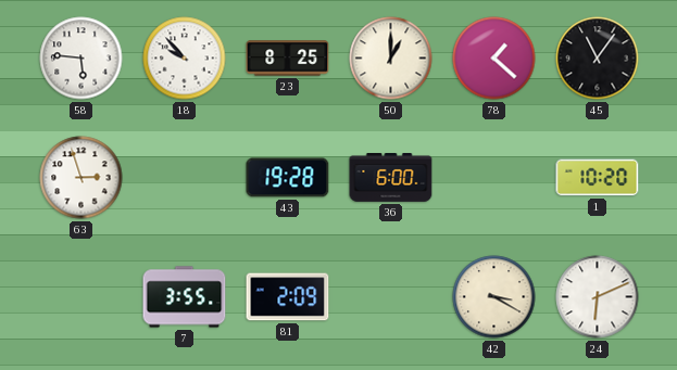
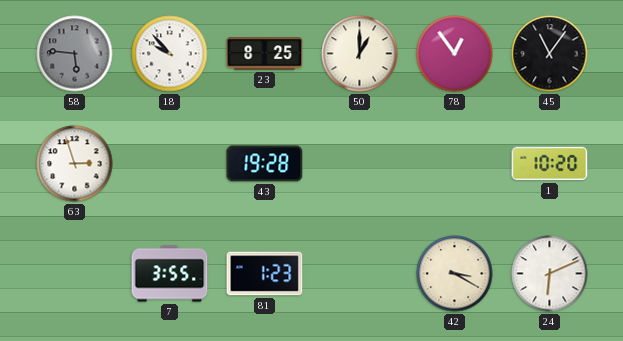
58 dial: white -> grey
78: 1:22 -> 12:54
36: 6:00 -> none
81: 2:09 -> 1:23
